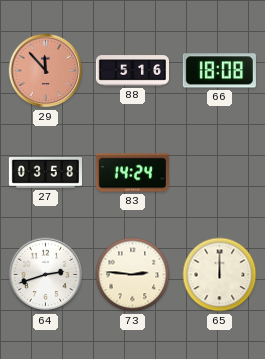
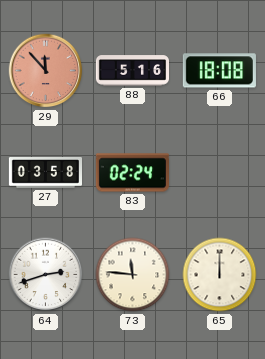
83: 14:24 -> 02:24
73: 2:46 -> 11:46
